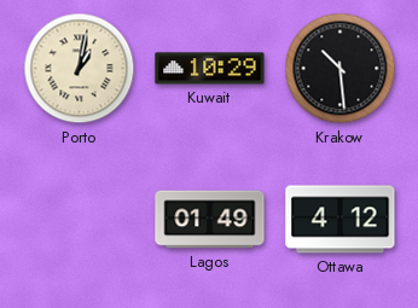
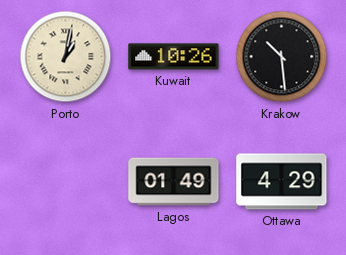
Kuwait: 10:29 -> 10:26
Ottawa: 4:12 -> 4:29
